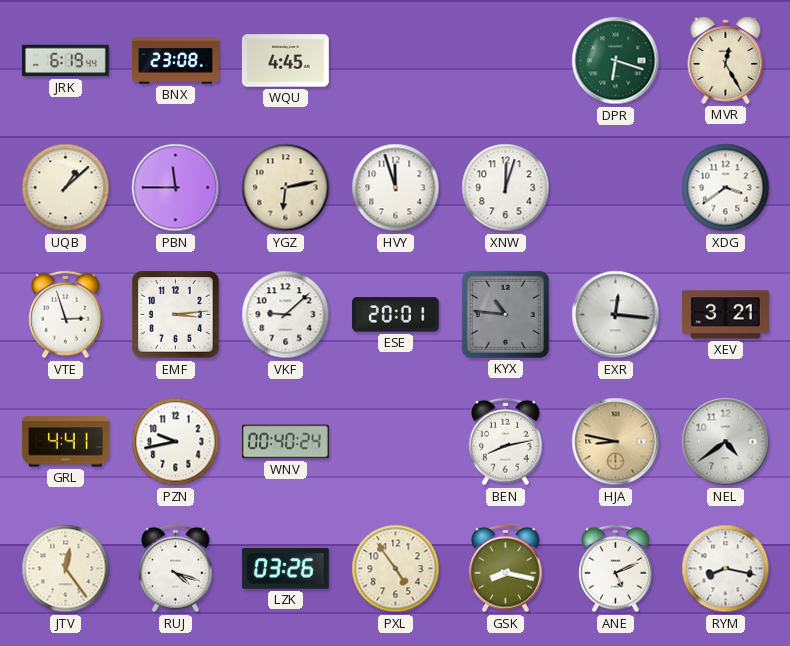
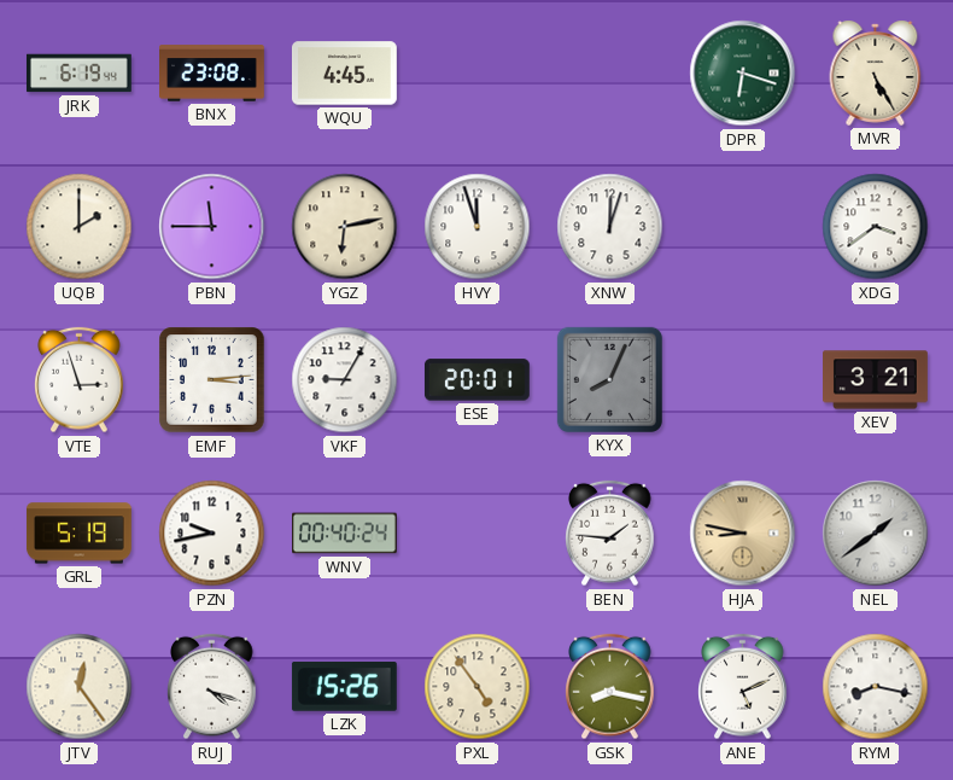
MVR: 12:25 -> 5:25
UQB: 1:08 -> 2:00
VKF: 9:08 -> 9:05
KYX: 10:46 -> 8:04
EXR: 12:16 -> none
GRL: 4:41 -> 5:19
BEN: 8:13 -> 1:46
NEL: 4:39 -> 1:39
LZK: 03:26 -> 15:26
